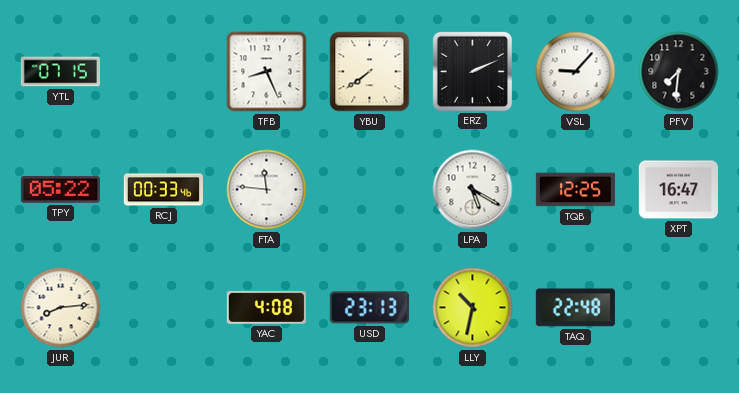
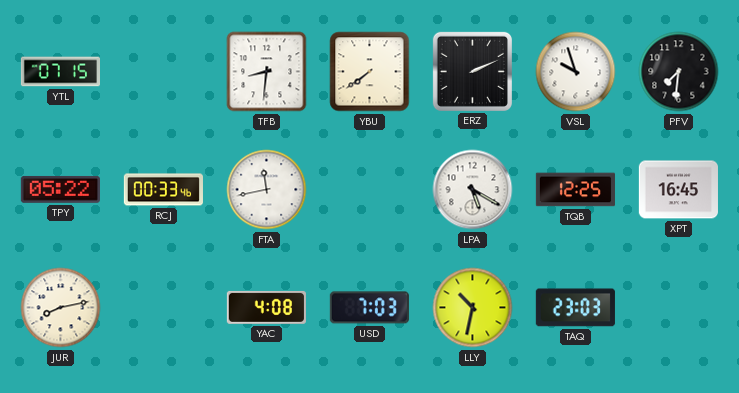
TFB: 8:26 -> 8:31
VSL: 9:07 -> 9:57
FTA: 11:46 -> 11:43
XPT: 16:47 -> 16:45
JUR: 8:14 -> 8:13
USD: 23:13 -> 7:03
TAQ: 22:48 -> 23:03
